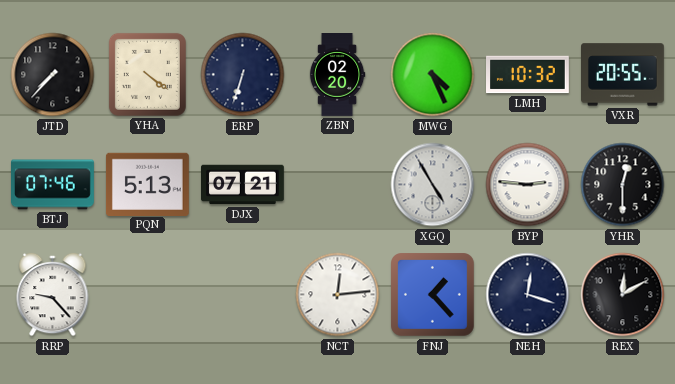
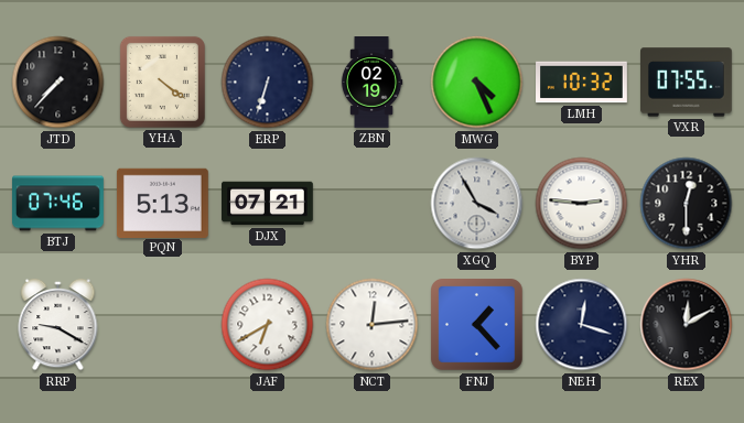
ZBN: 02:20 -> 02:19
VXR: 20:55 -> 07:55
XGQ: 4:55 -> 3:55
RRP: 9:23 -> 9:20
JAF: none -> 6:40
